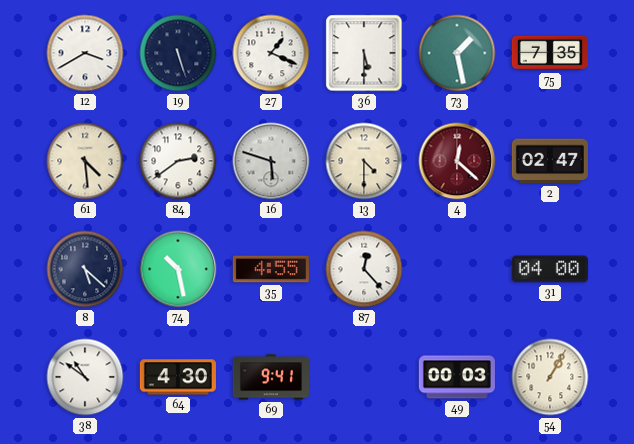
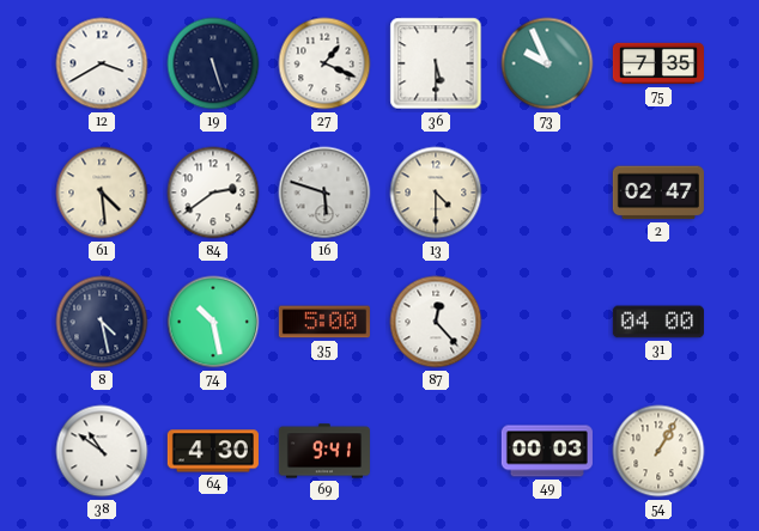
73: 1:28 -> 9:56
4: 12:22 -> none
8: 5:22 -> 4:28
35: 4:55 -> 5:00
